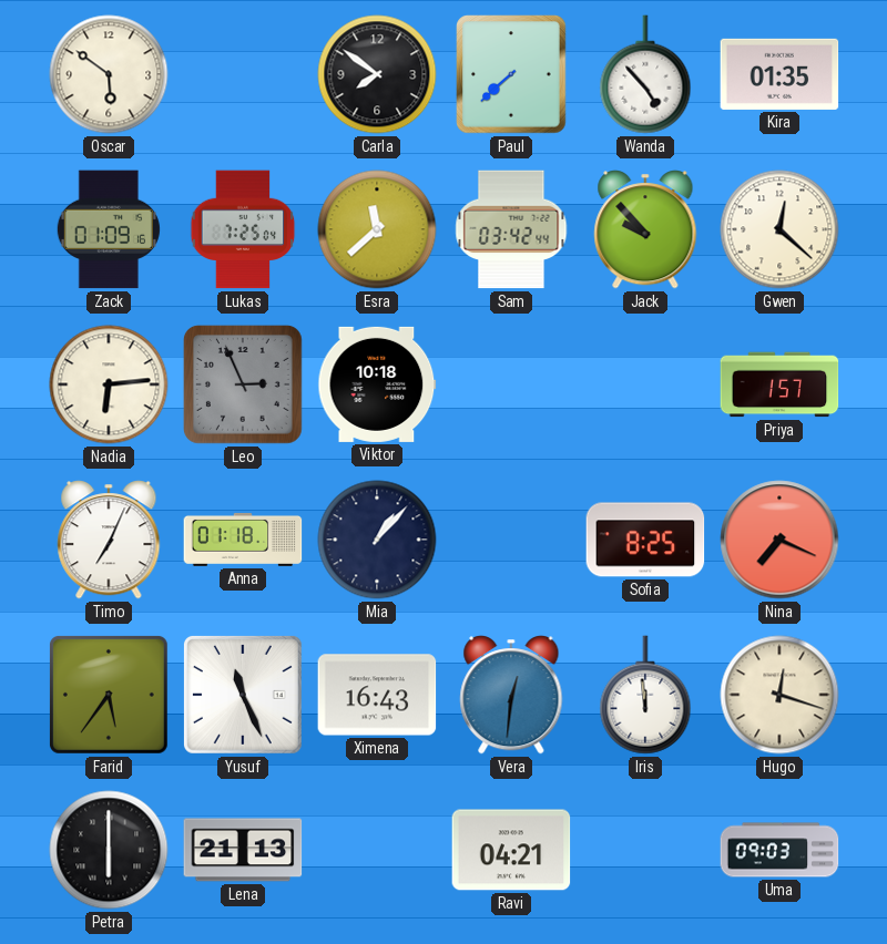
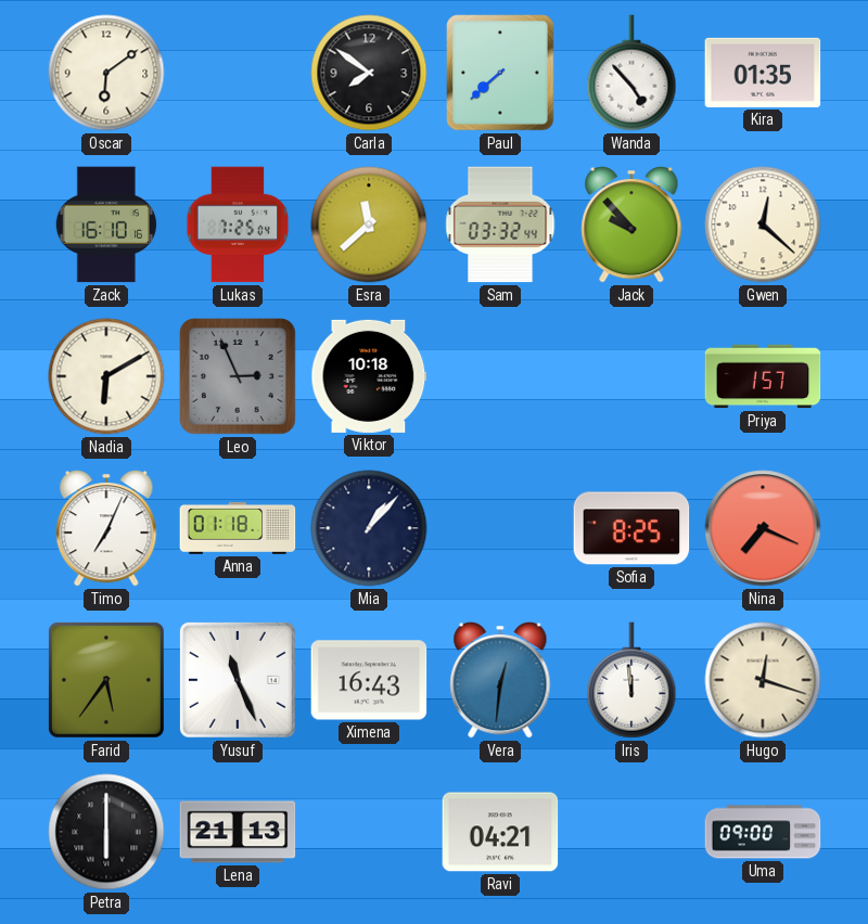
Oscar: 5:51 -> 6:09
Zack: 01:09 -> 16:10
Sam: 03:42 -> 03:32
Nadia: 6:14 -> 6:10
Uma: 09:03 -> 09:00
